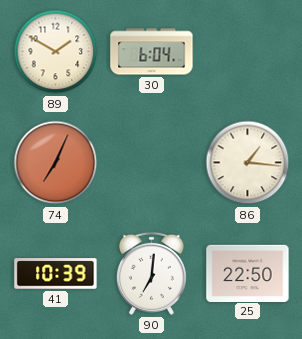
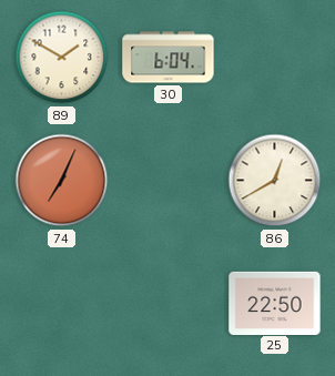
86: 1:16 -> 12:40
41: 10:39 -> none
90: 7:01 -> none
